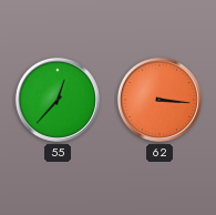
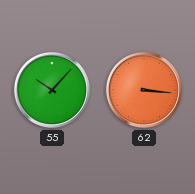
55: 12:37 -> 10:07
